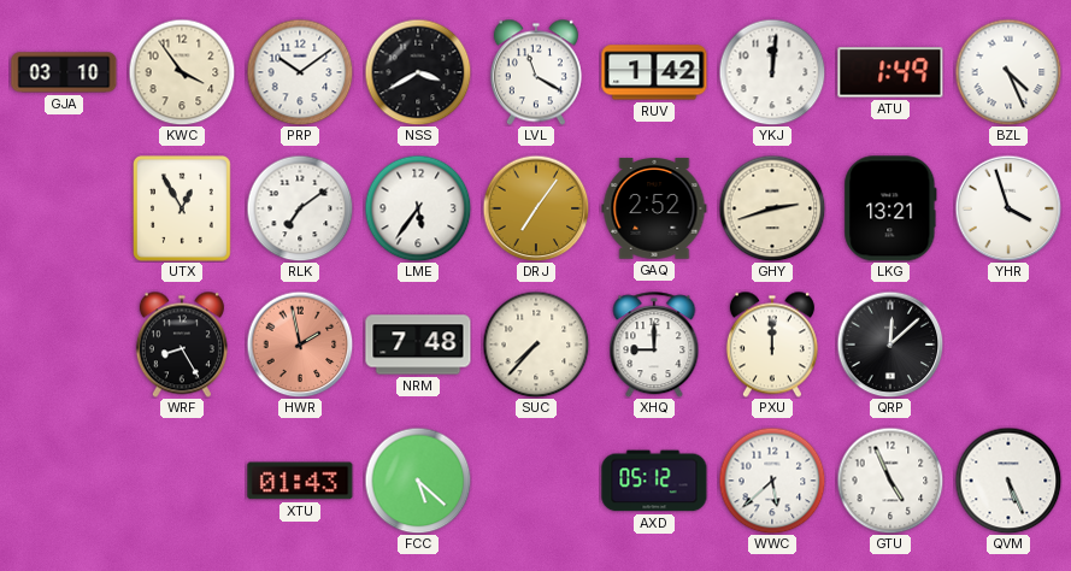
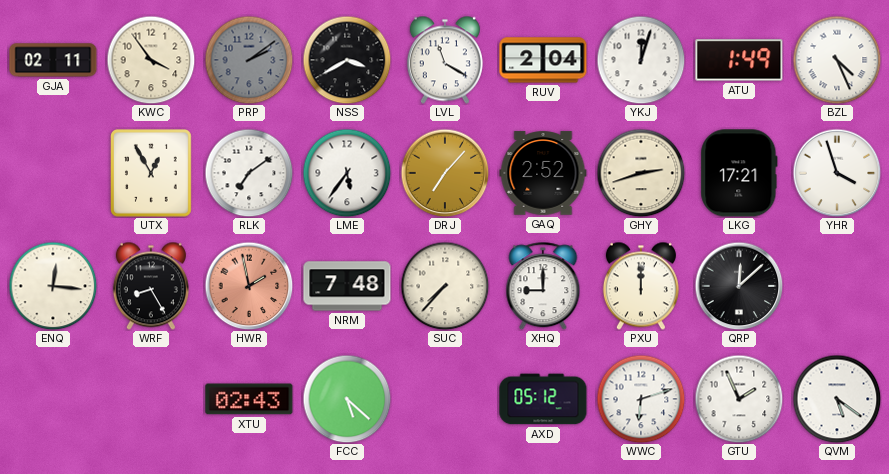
GJA: 03:10 -> 02:11
PRP: 10:09 -> 2:09
PRP dial: white -> grey
RUV: 1:42 -> 2:04
YKJ: 12:01 -> 12:03
DRJ: 7:06 -> 7:07
LKG: 13:21 -> 17:21
ENQ: none -> 12:16
XTU: 01:43 -> 02:43
WWC: 5:38 -> 6:12
GTU: 4:56 -> 1:56
QVM: 5:26 -> 5:21
